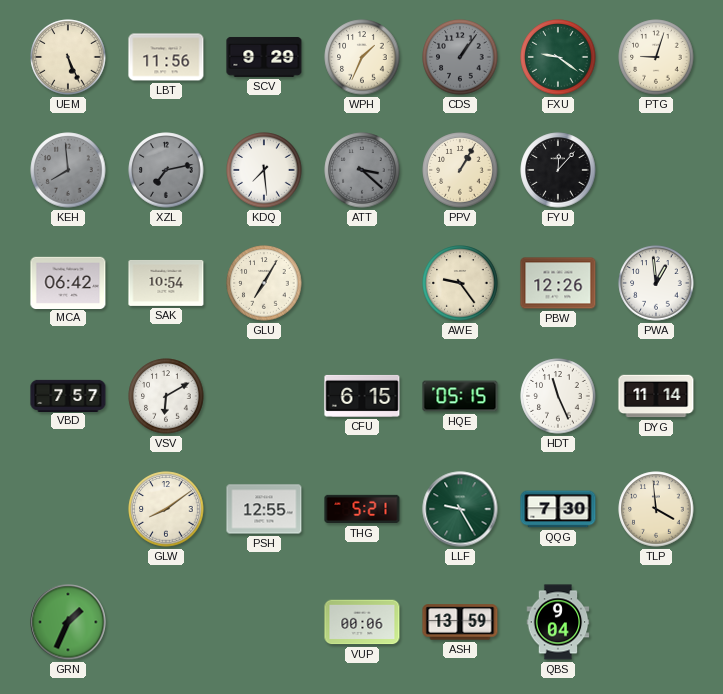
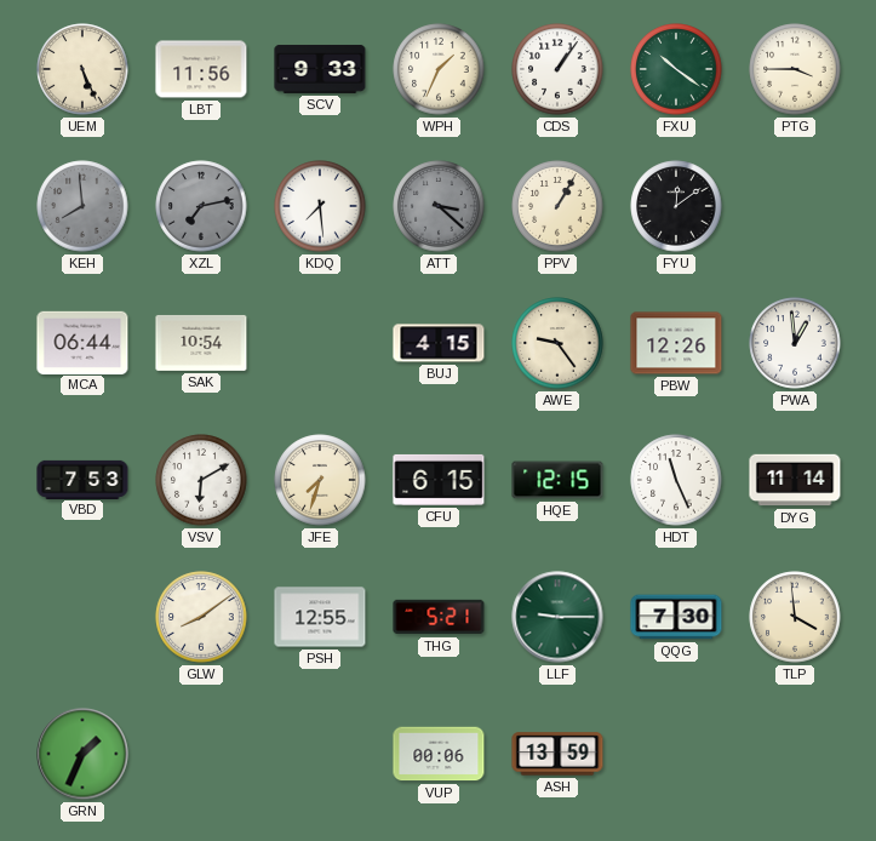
SCV: 9:29 -> 9:33
CDS dial: grey -> white
FXU: 9:21 -> 10:21
PTG: 9:03 -> 3:45
FYU: 12:07 -> 12:09
MCA: 06:42 -> 06:44
GLU: 7:05 -> none
BUJ: none -> 4:15
VBD: 7:57 -> 7:53
JFE: none -> 7:33
HQE: 05:15 -> 12:15
LLF: 9:25 -> 9:15
QBS: 9:04 -> none
